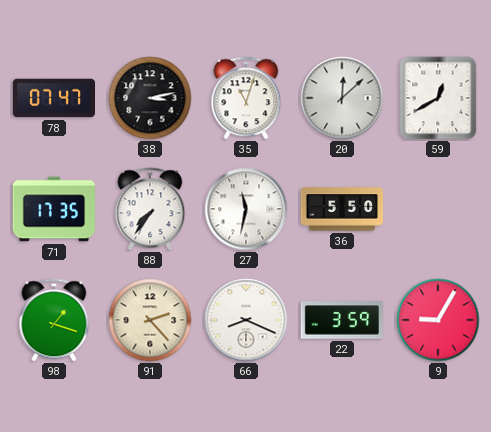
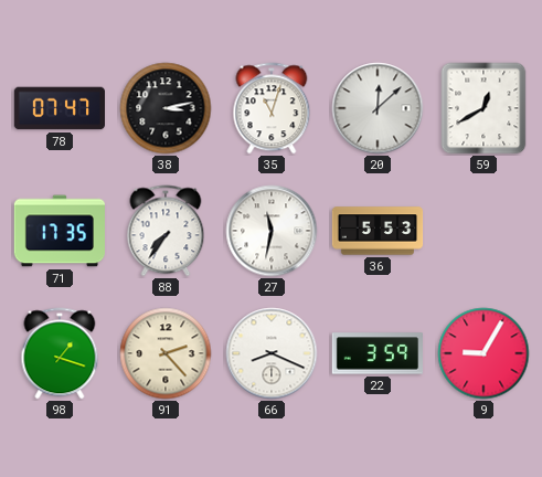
36: 5:50 -> 5:53
